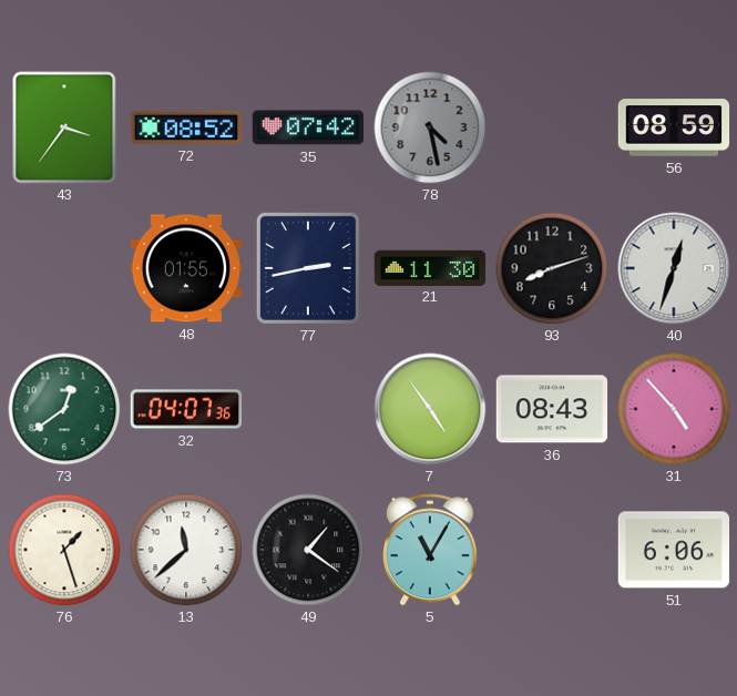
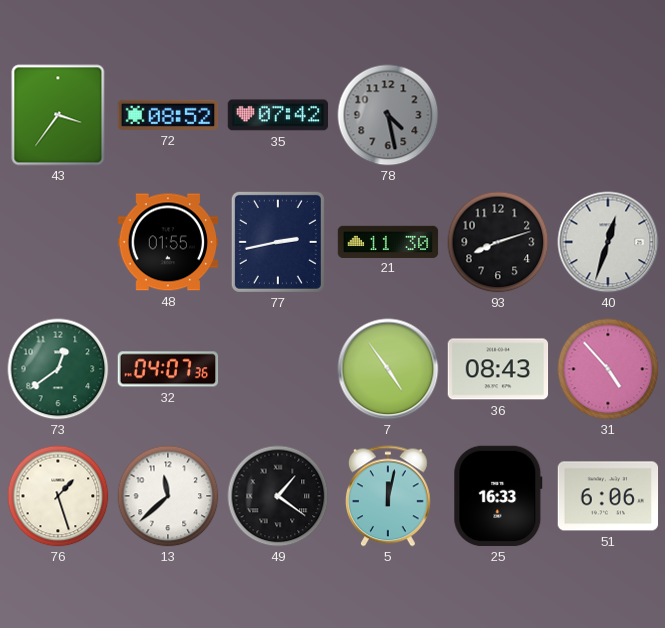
56: 08:59 -> none
5: 11:05 -> 12:02
25: none -> 16:33
